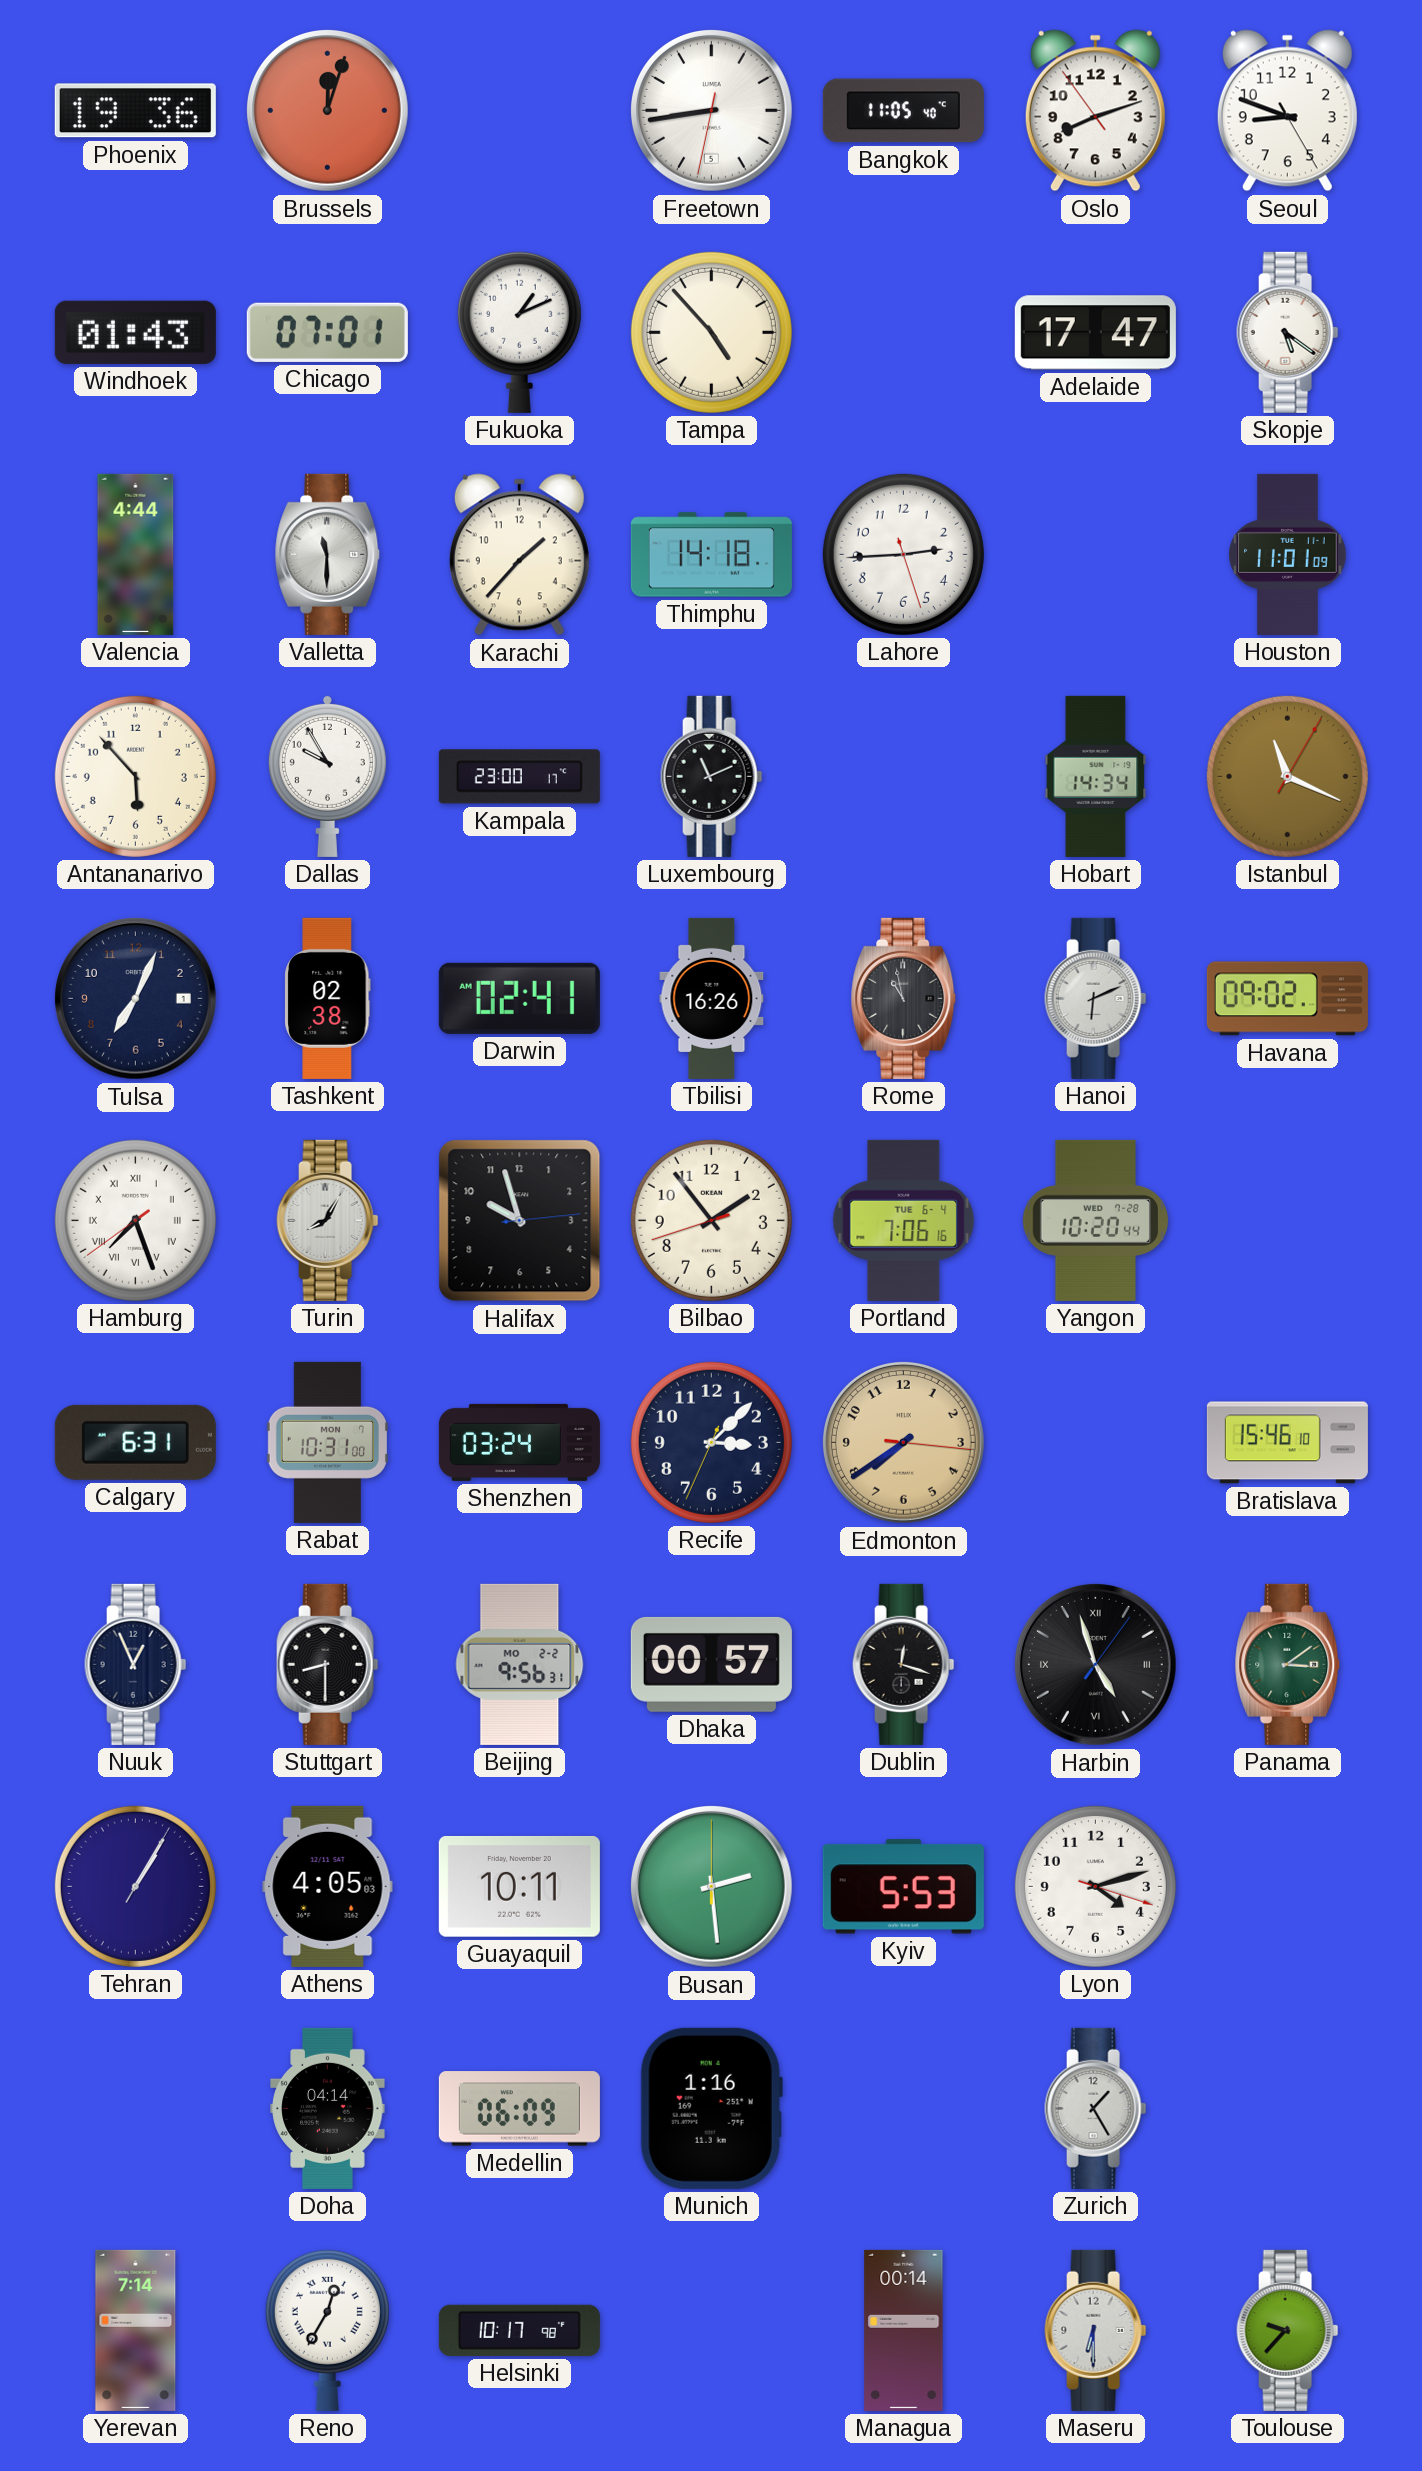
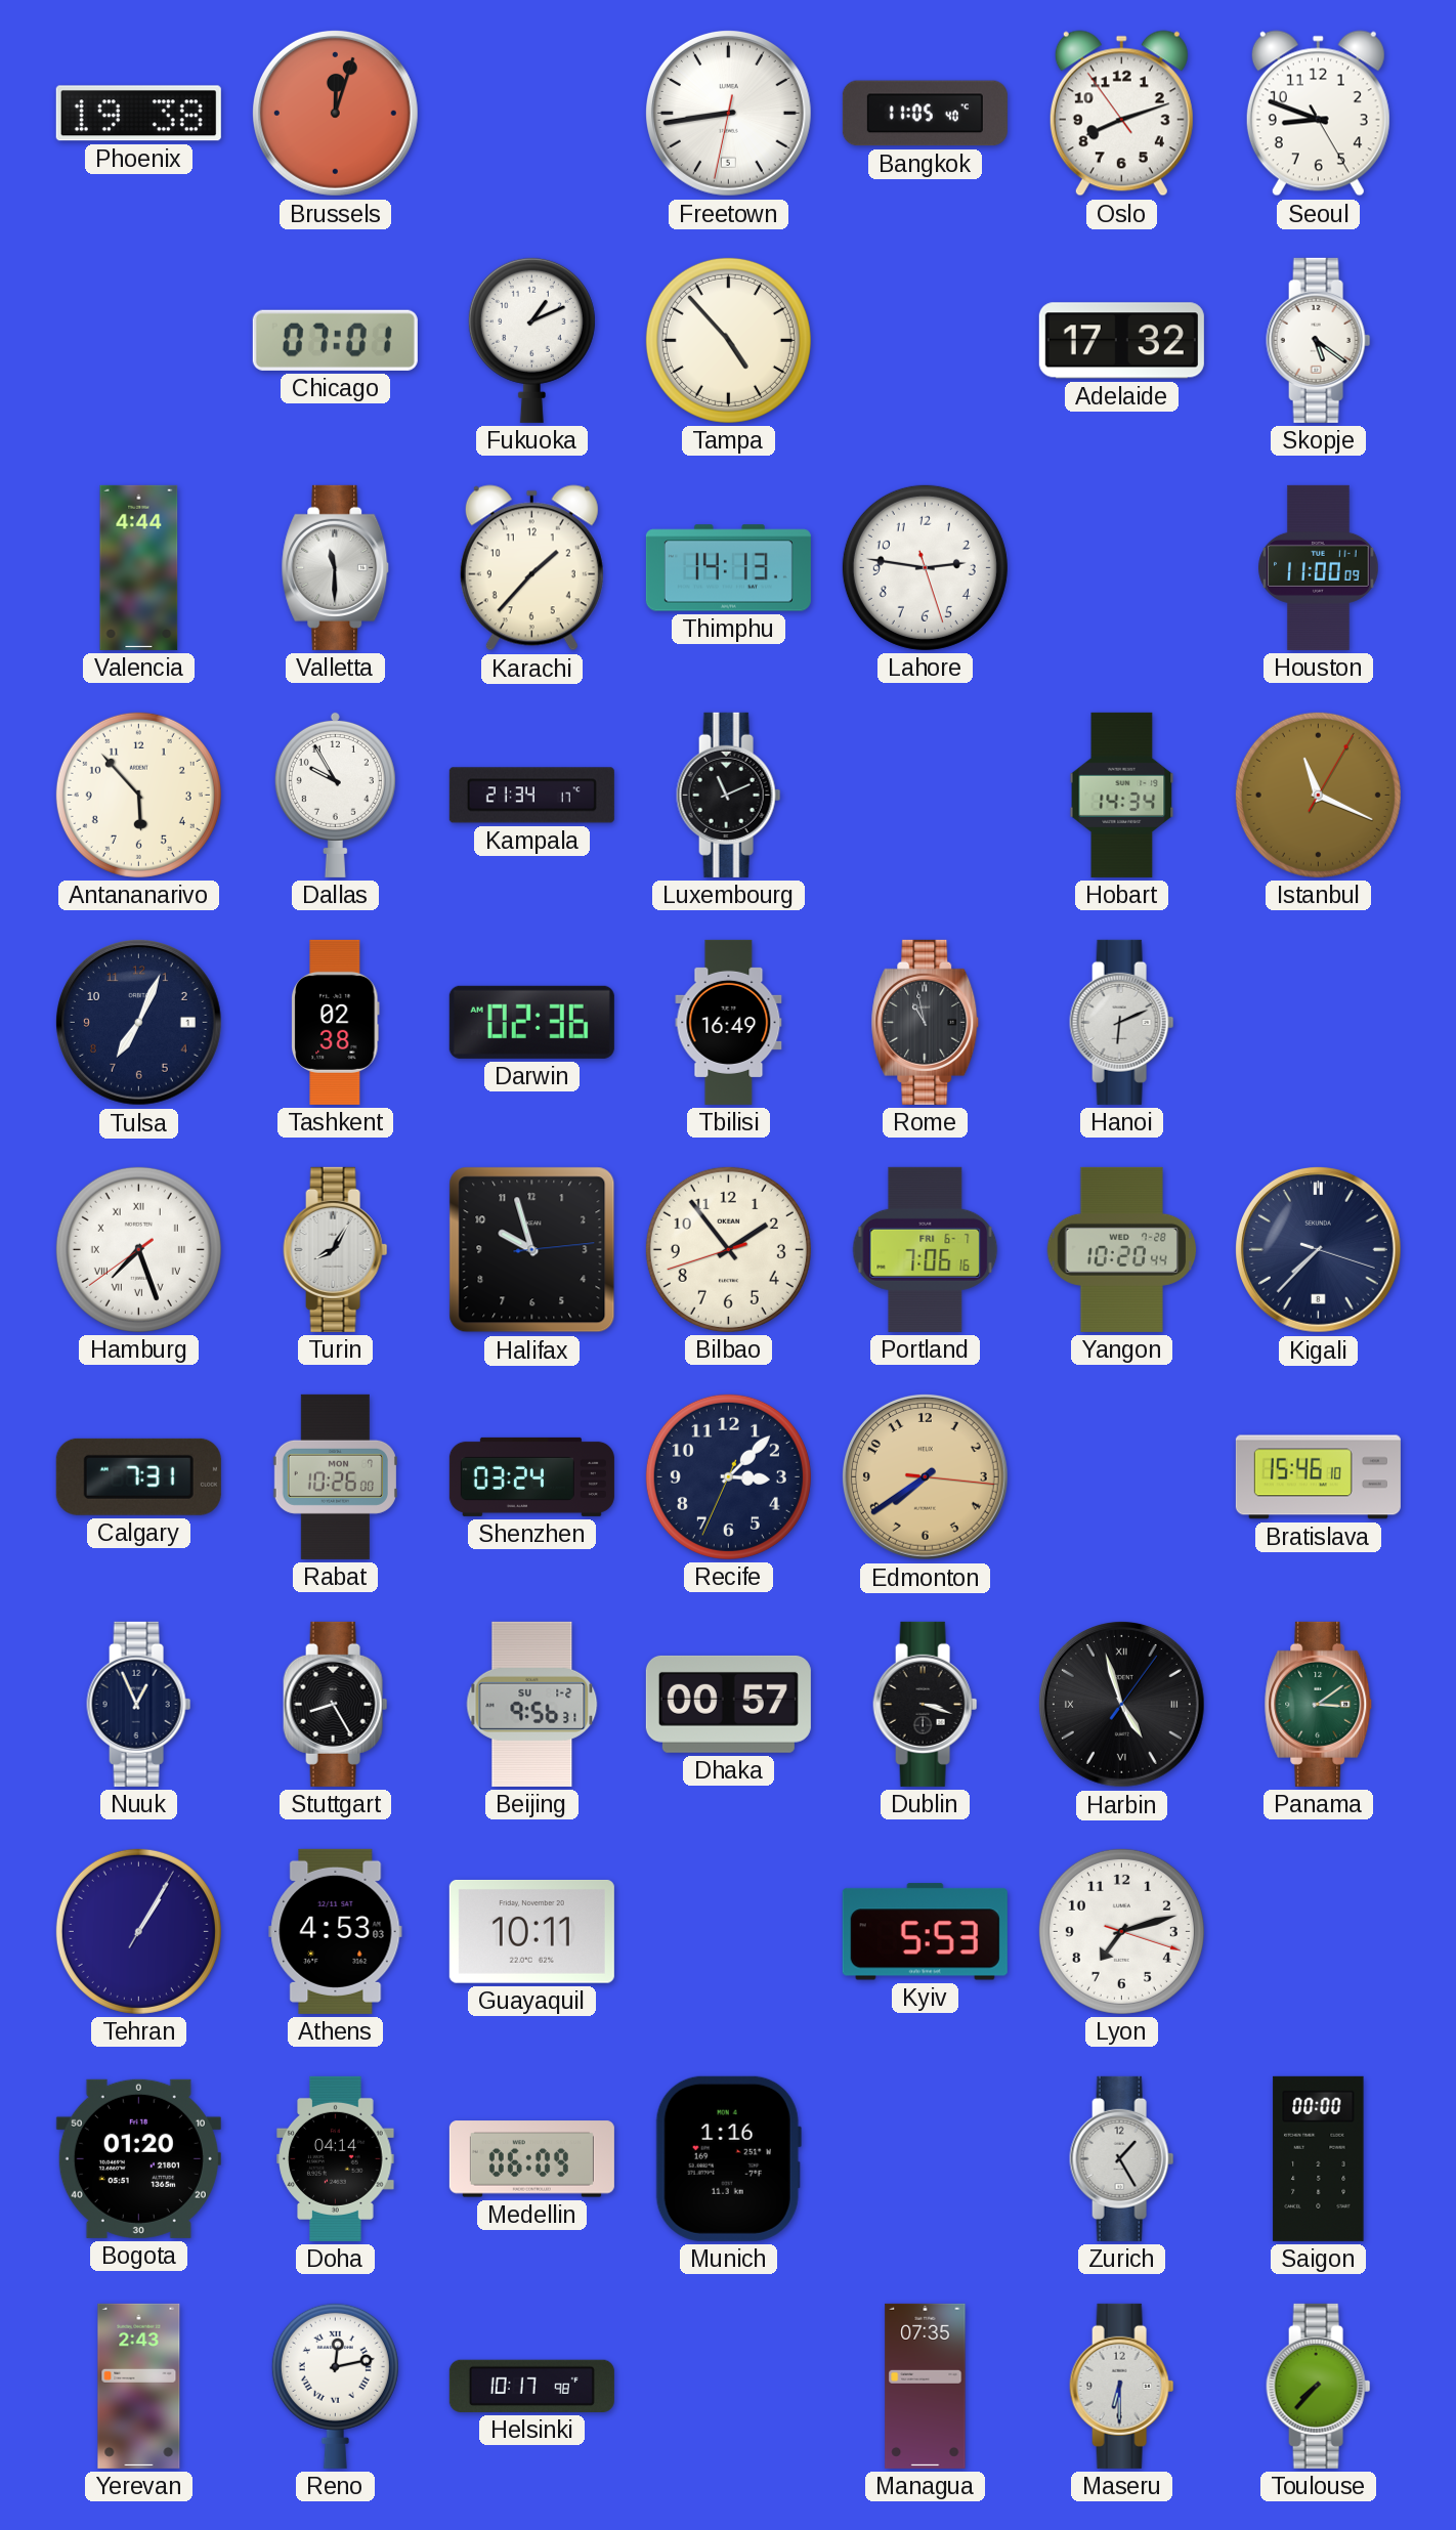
Phoenix: 19:36 -> 19:38
Windhoek: 01:43 -> none
Adelaide: 17:47 -> 17:32
Thimphu: 14:18 -> 14:13
Lahore: 2:44 -> 2:46
Houston: 11:01 -> 11:00
Kampala: 23:00 -> 21:34
Darwin: 02:41 -> 02:36
Tbilisi: 16:26 -> 16:49
Havana: 09:02 -> none
Portland date: TUE 6-4 -> FRI 6-7
Kigali: none -> 7:37
Calgary: 6:31 -> 7:31
Rabat: 10:31 -> 10:26
Stuttgart: 8:30 -> 8:25
Beijing date: MO 2-2 -> SU 1-2
Dublin: 12:18 -> 3:18
Athens: 4:05 -> 4:53
Busan: 2:29 -> none
Lyon: 4:12 -> 7:12
Bogota: none -> 01:20
Saigon: none -> 00:00
Yerevan: 7:14 -> 2:43
Reno: 12:35 -> 12:13
Managua: 00:14 -> 07:35
Toulouse: 9:37 -> 7:37
